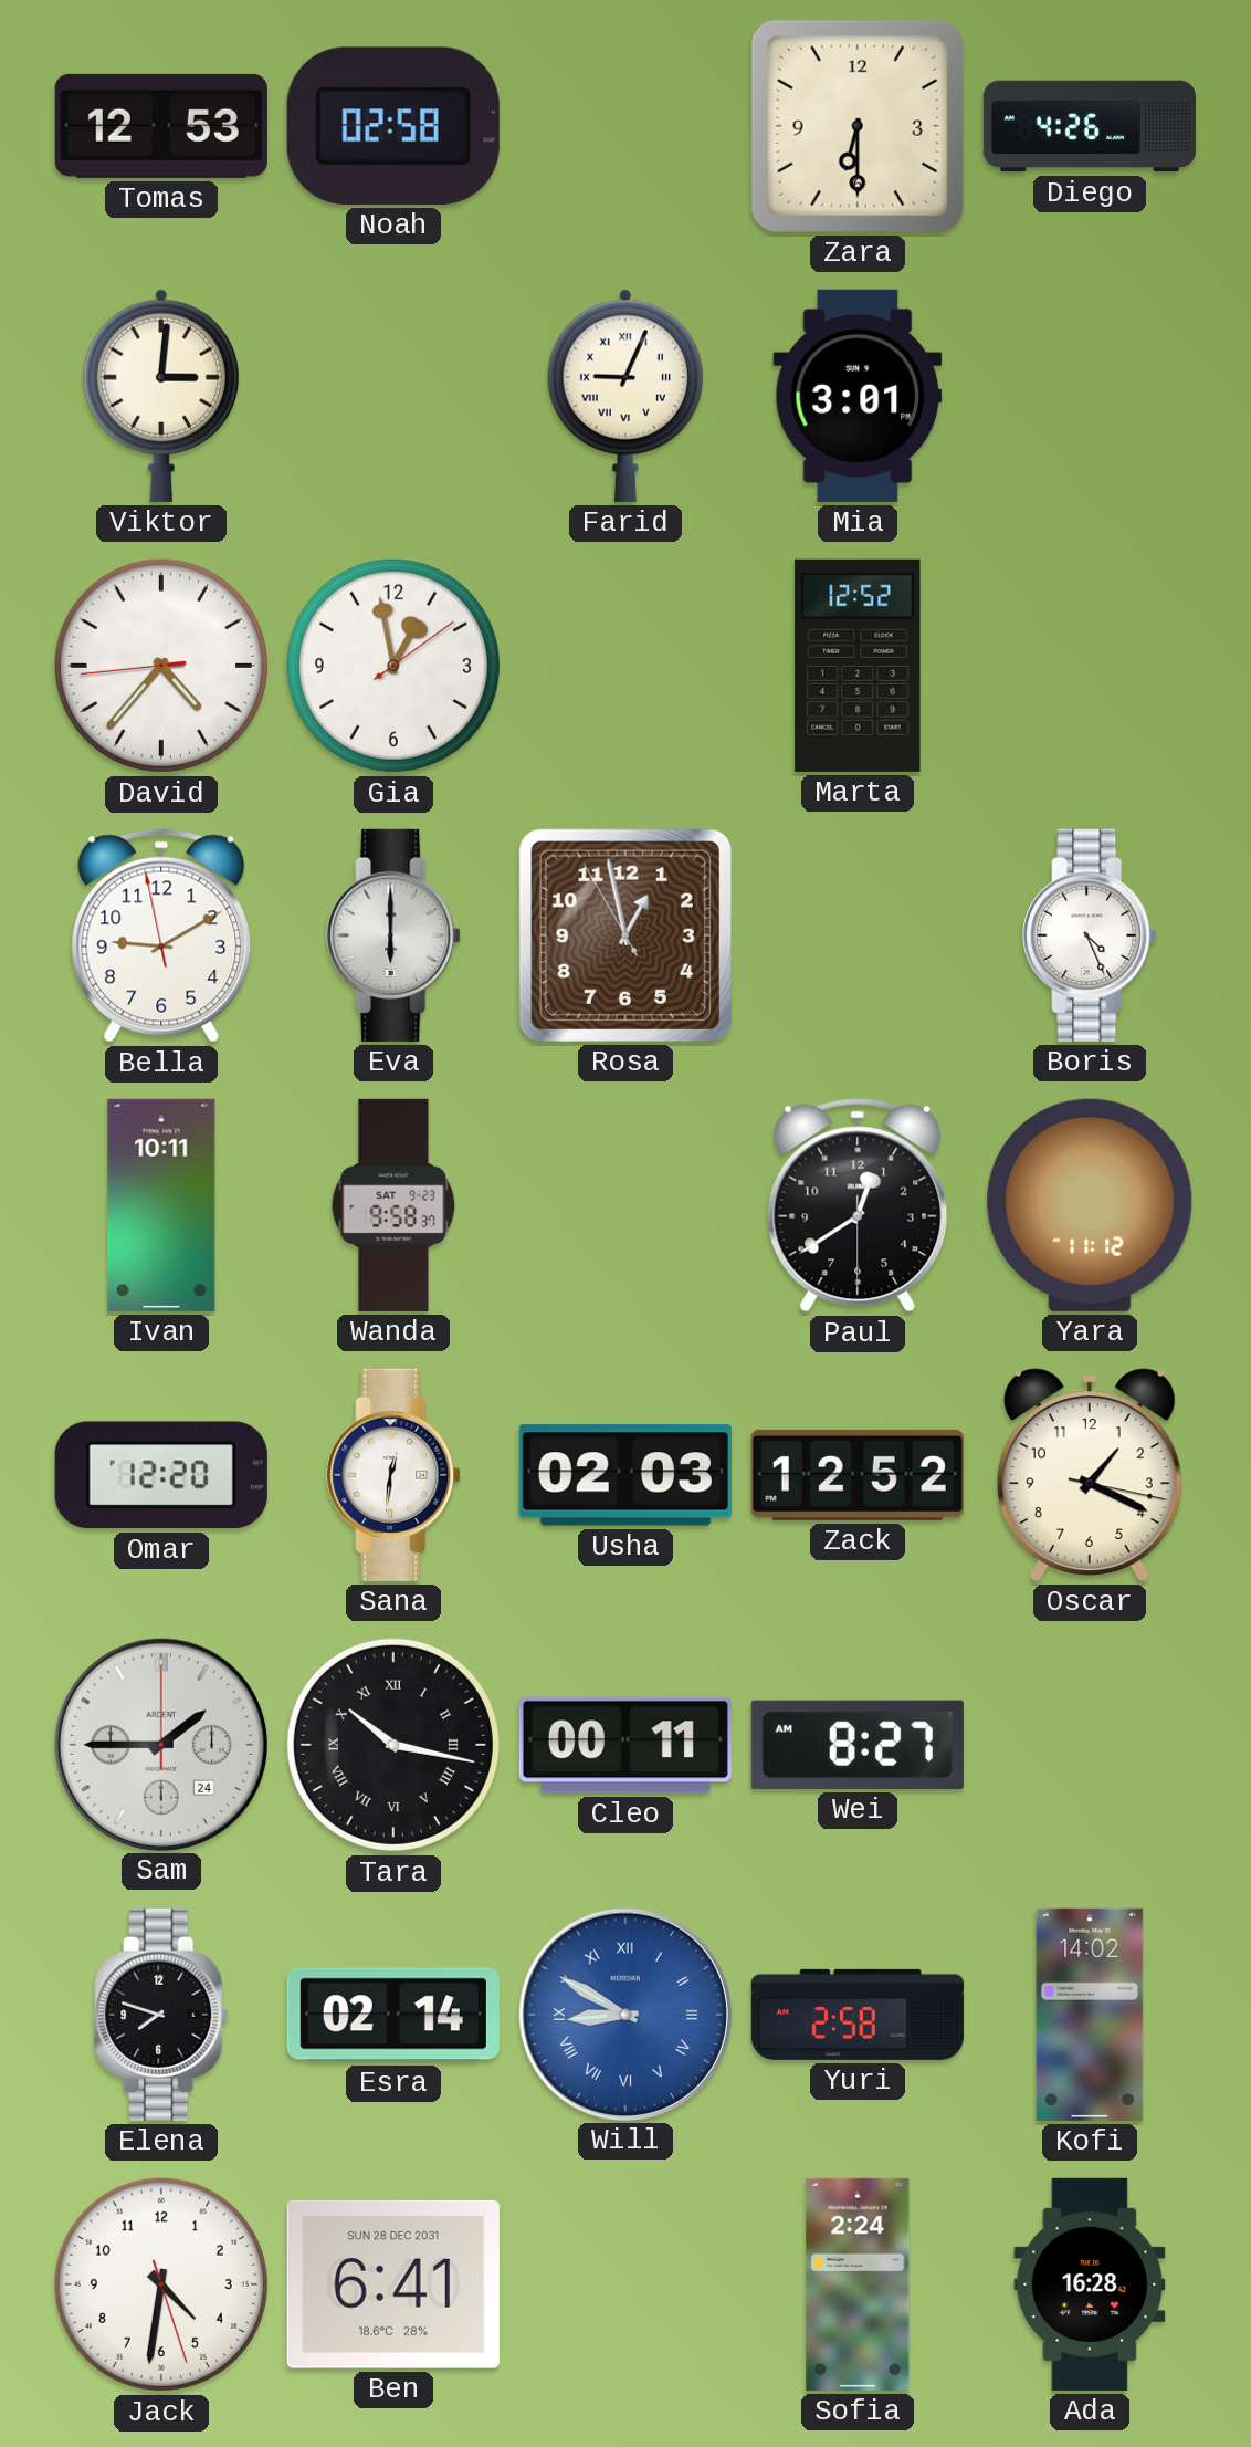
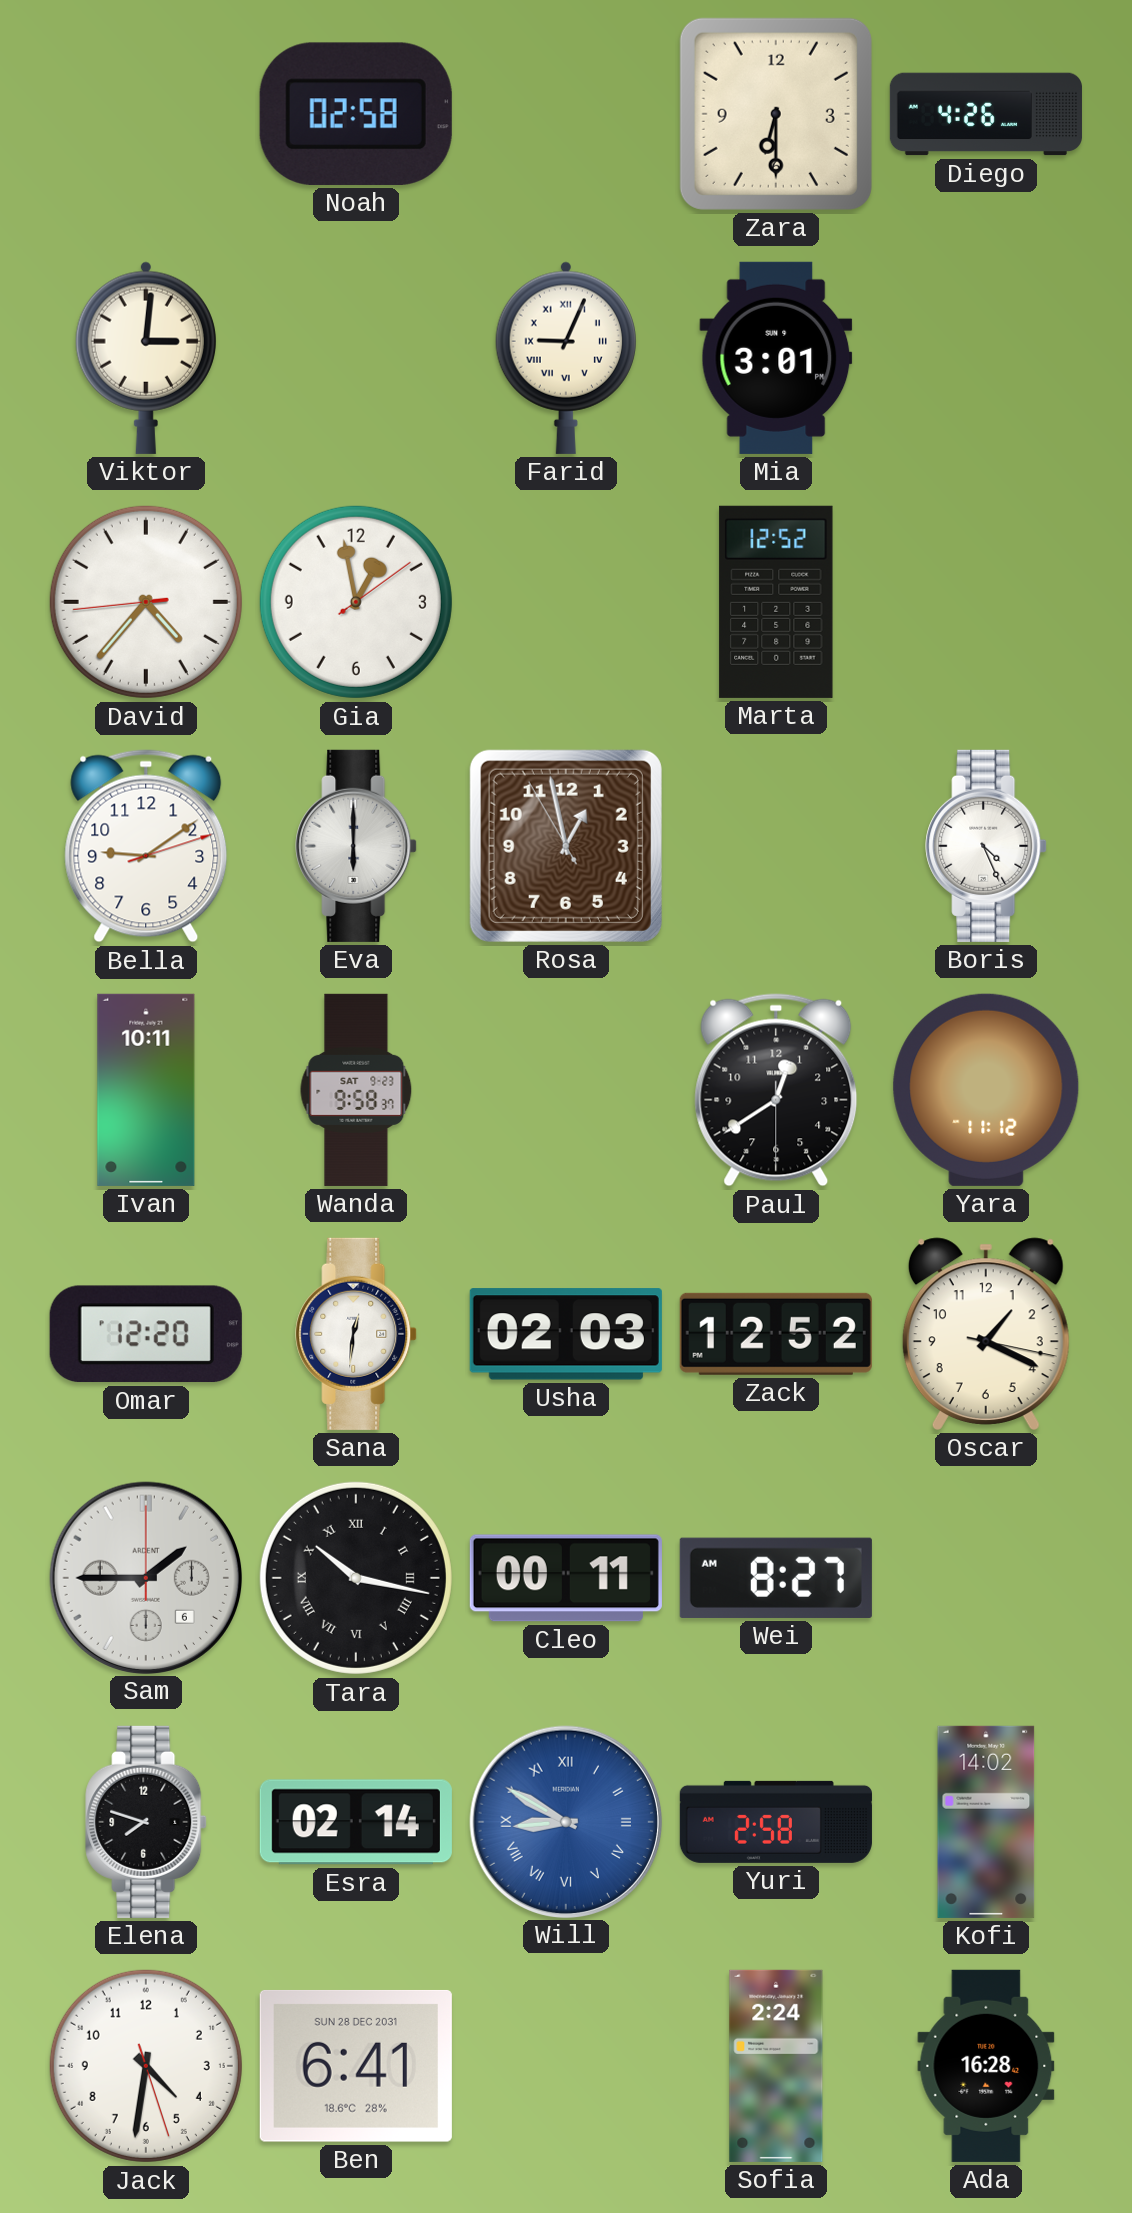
Tomas: 12:53 -> none
Bella: 9:09:58 -> 9:09:12
Sam date: 24 -> 6
